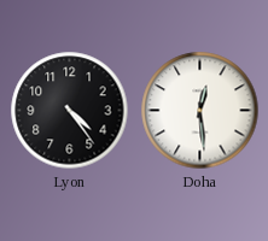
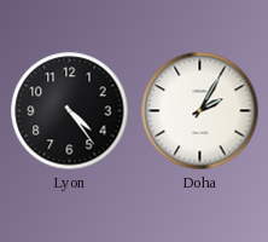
Doha: 12:29 -> 2:05
